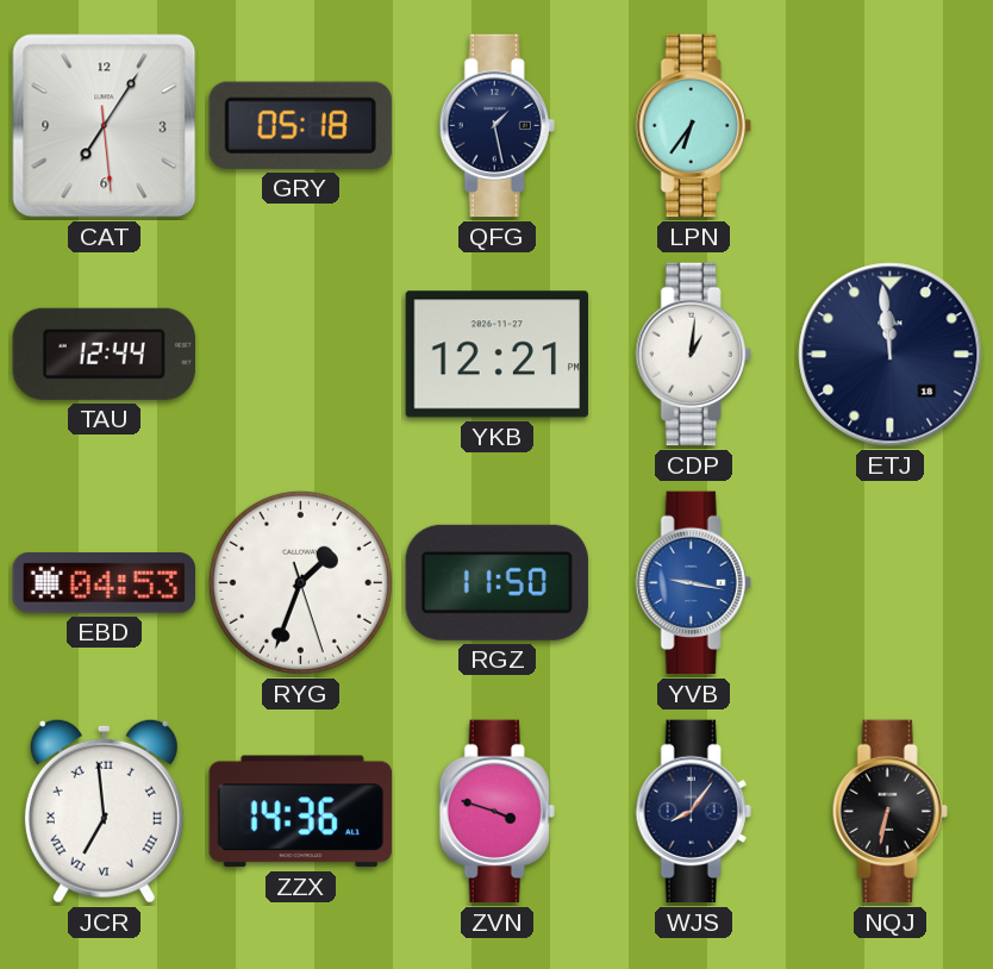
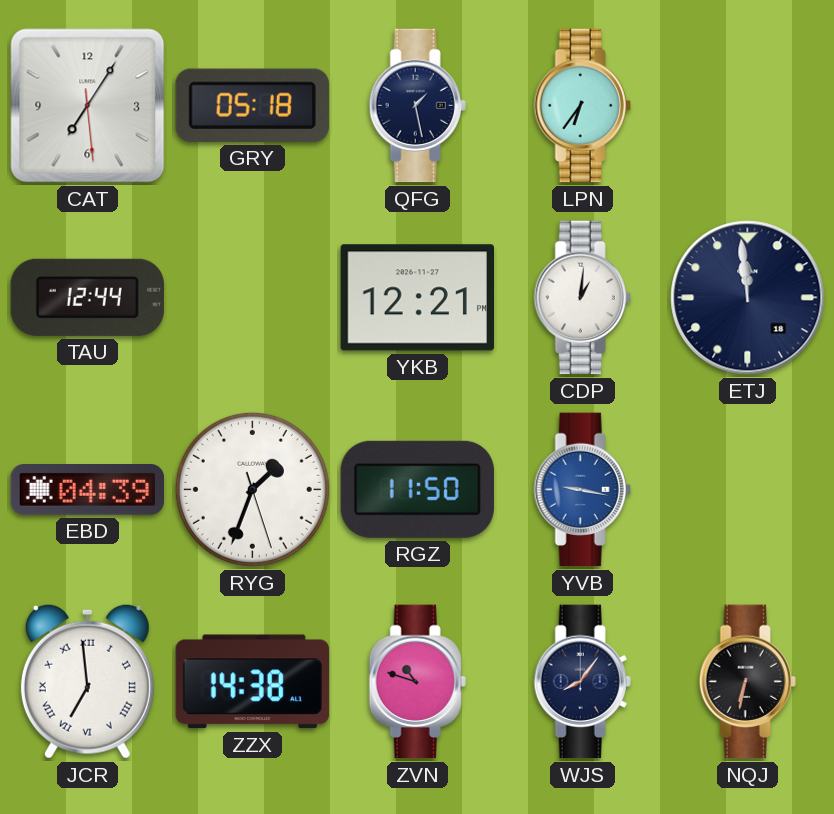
EBD: 04:53 -> 04:39
ZZX: 14:36 -> 14:38
ZVN: 3:48 -> 10:48
